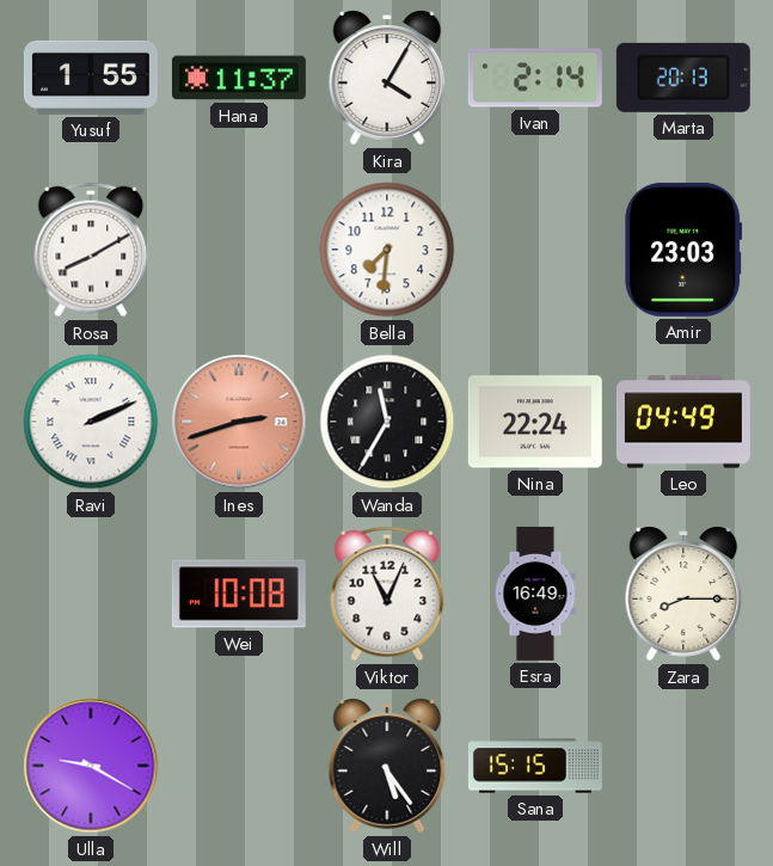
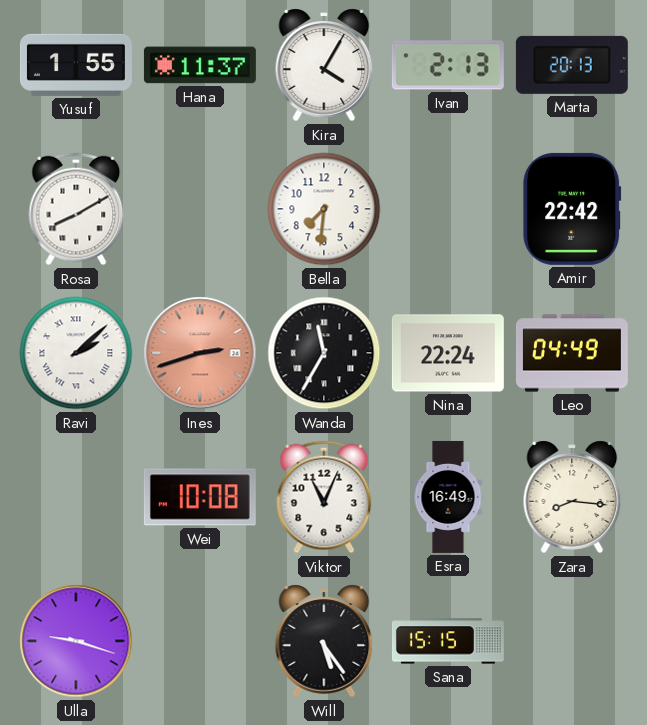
Ivan: 2:14 -> 2:13
Amir: 23:03 -> 22:42
Ravi: 2:11 -> 2:08
Zara: 8:15 -> 8:16
Ulla: 9:20 -> 9:18
